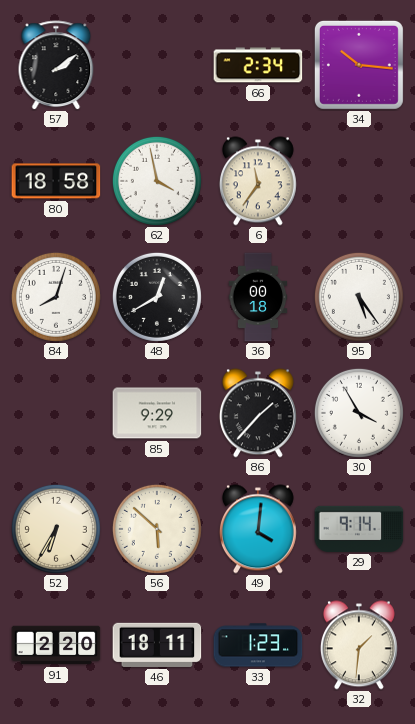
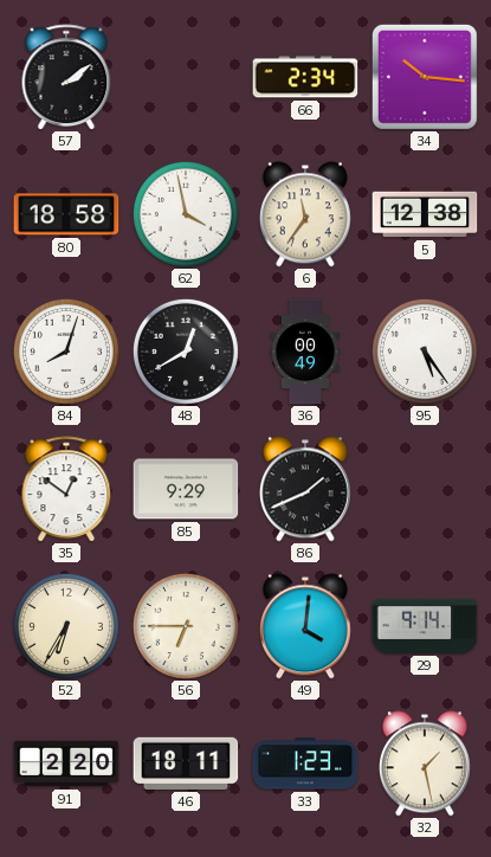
5: none -> 12:38
36: 00:18 -> 00:49
35: none -> 12:51
86: 1:37 -> 1:41
30: 3:55 -> none
56: 5:52 -> 6:45
32: 1:31 -> 1:28
